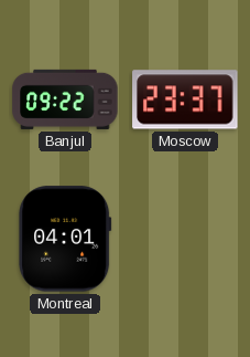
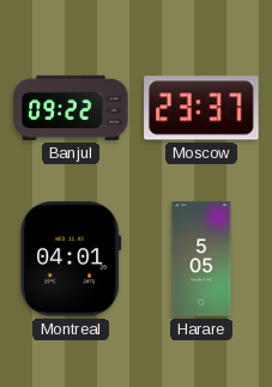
Harare: none -> 5:05
